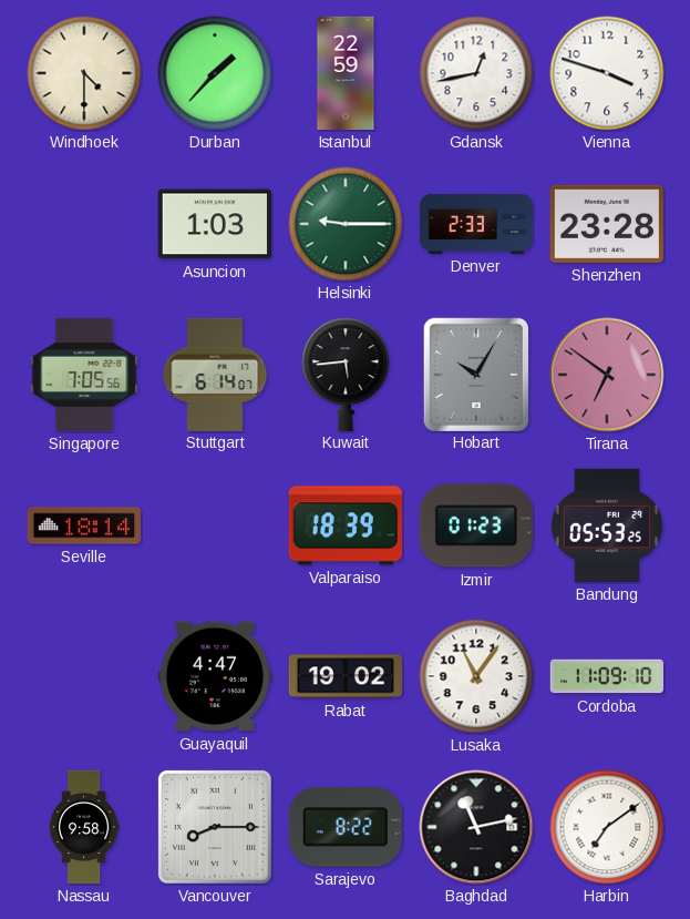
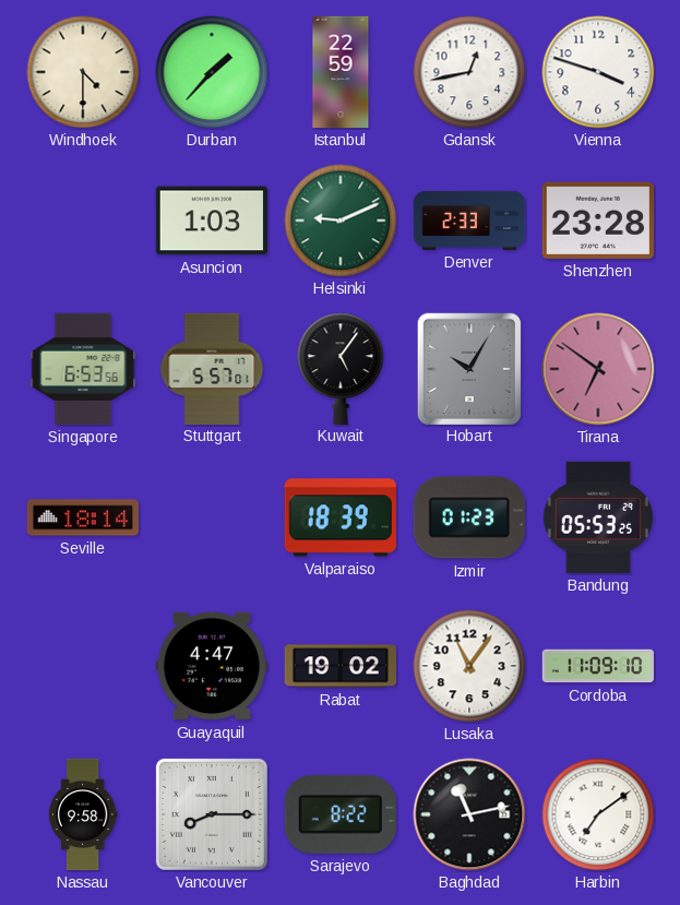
Helsinki: 9:15 -> 9:11
Singapore: 7:05 -> 6:53
Stuttgart: 6:14 -> 5:57
Kuwait: 5:44 -> 5:06
